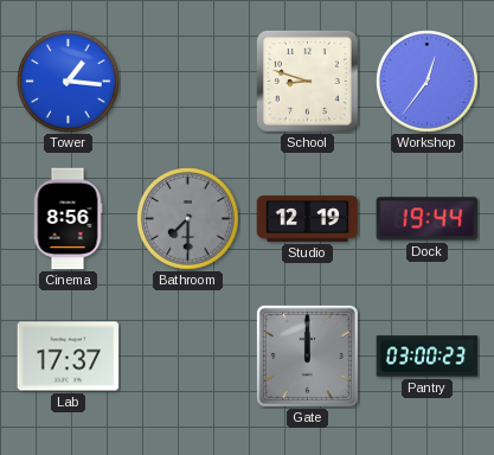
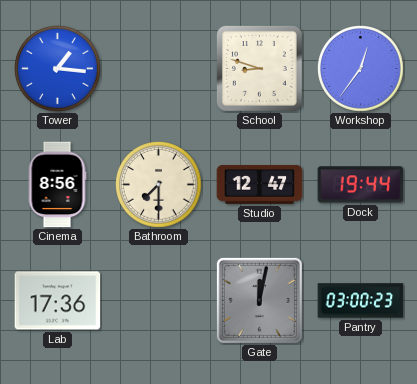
Bathroom dial: grey -> cream
Studio: 12:19 -> 12:47
Lab: 17:37 -> 17:36
Gate: 12:00 -> 12:02
